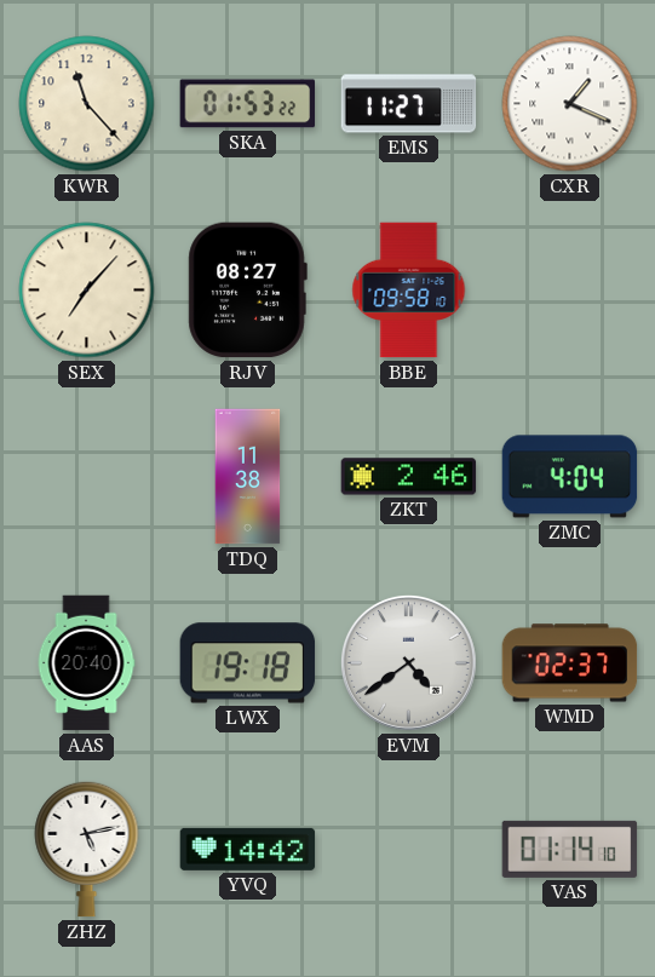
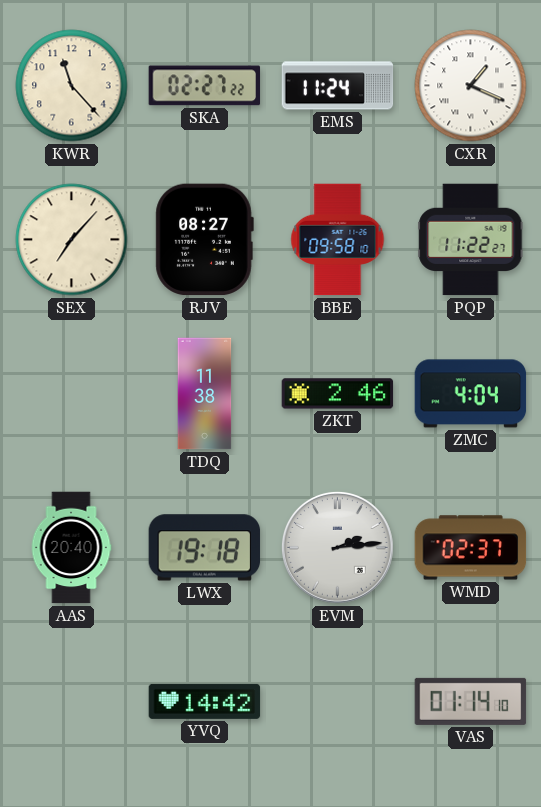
SKA: 01:53 -> 02:27
EMS: 11:27 -> 11:24
PQP: none -> 11:22
EVM: 4:39 -> 2:14
ZHZ: 5:13 -> none
